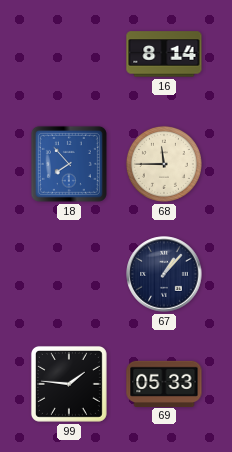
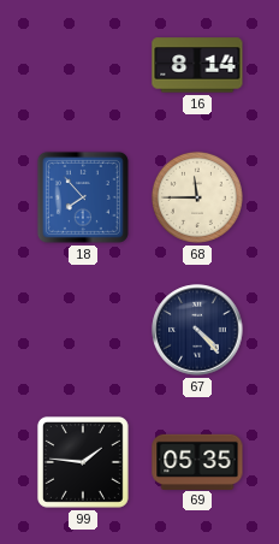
67: 1:07 -> 4:23
69: 05:33 -> 05:35
